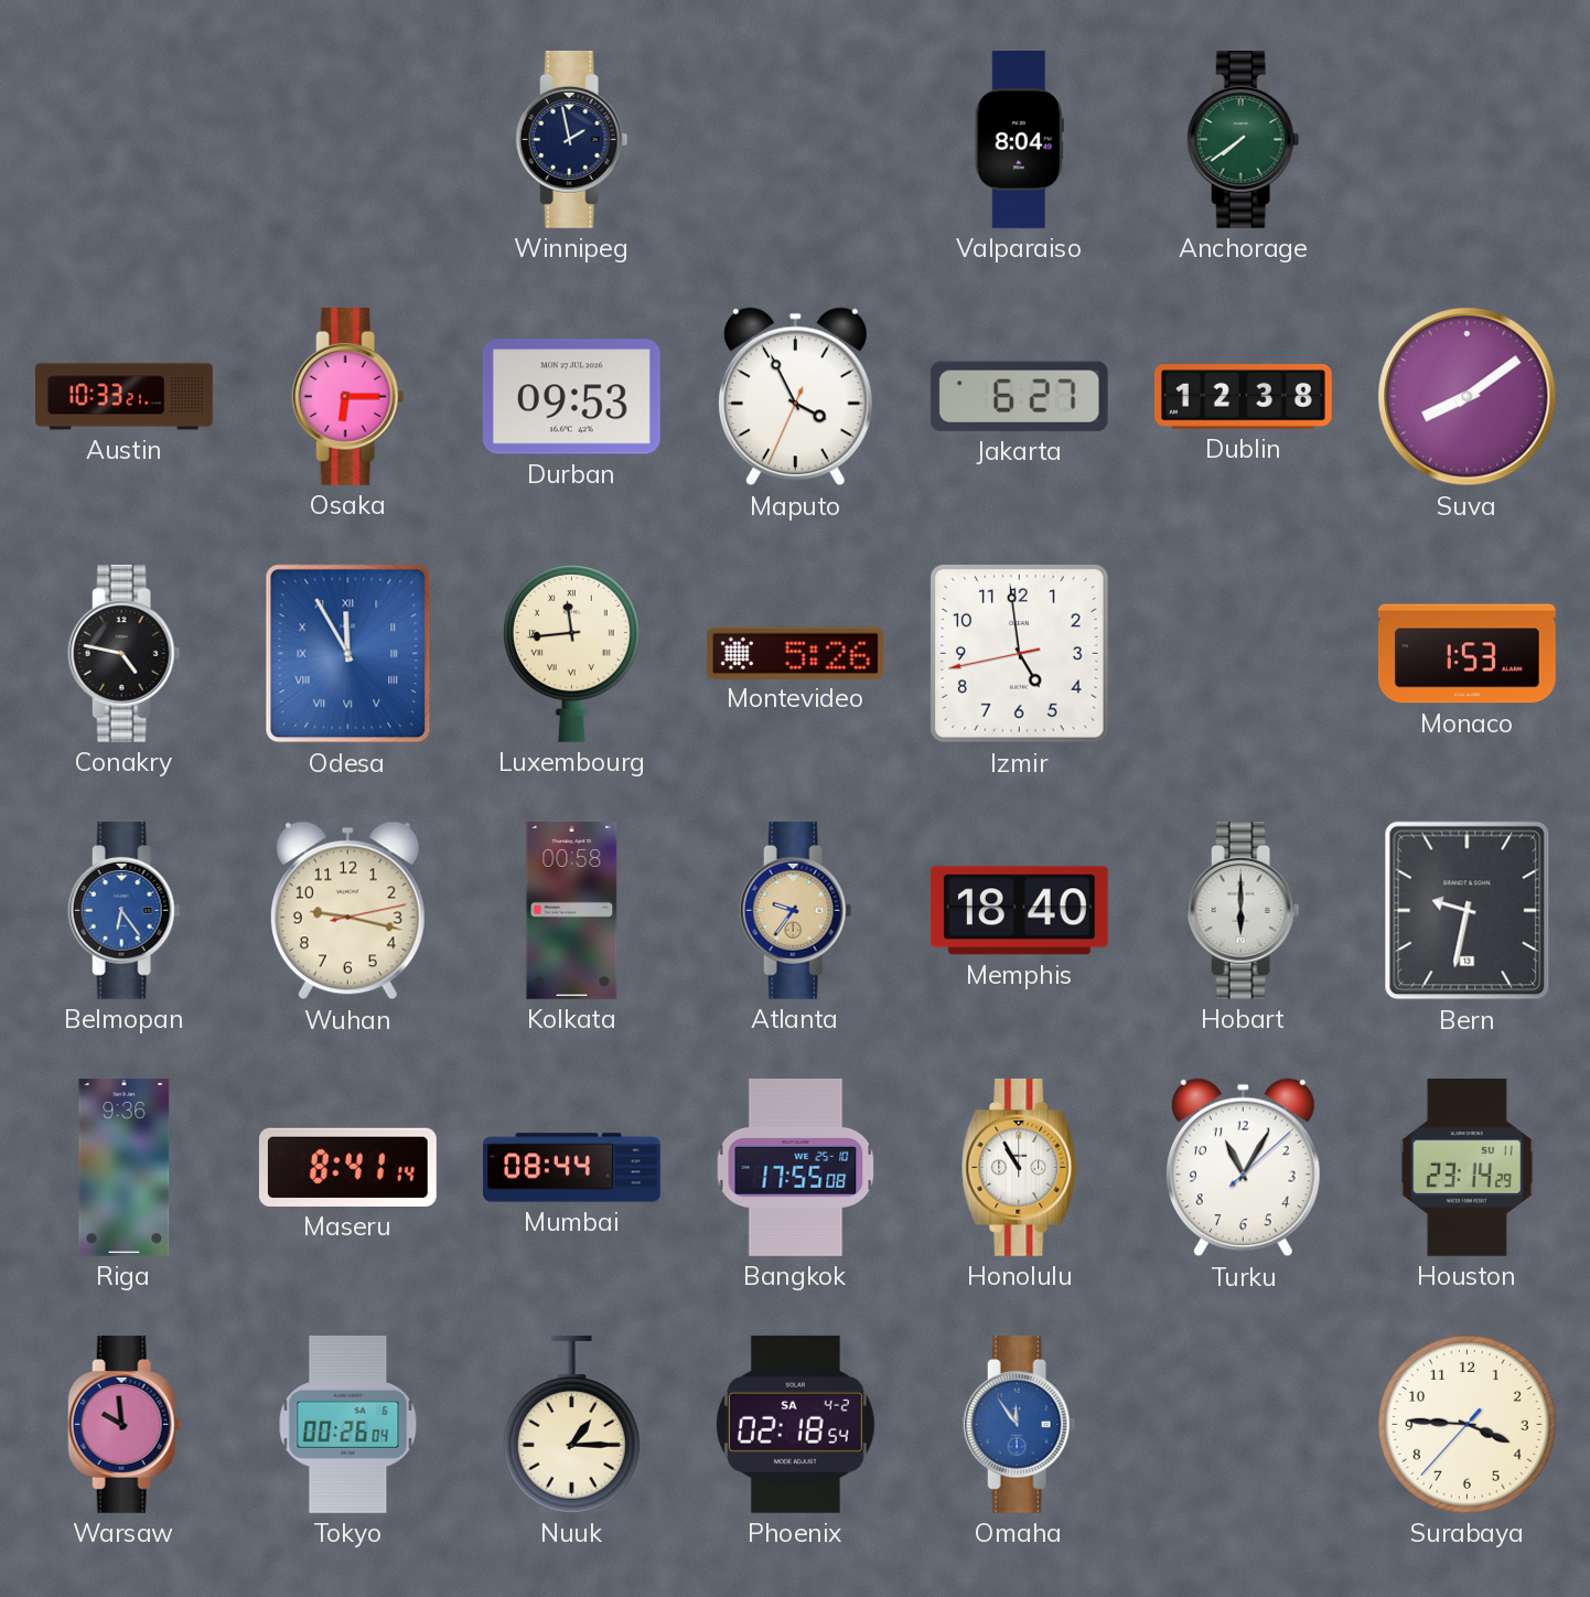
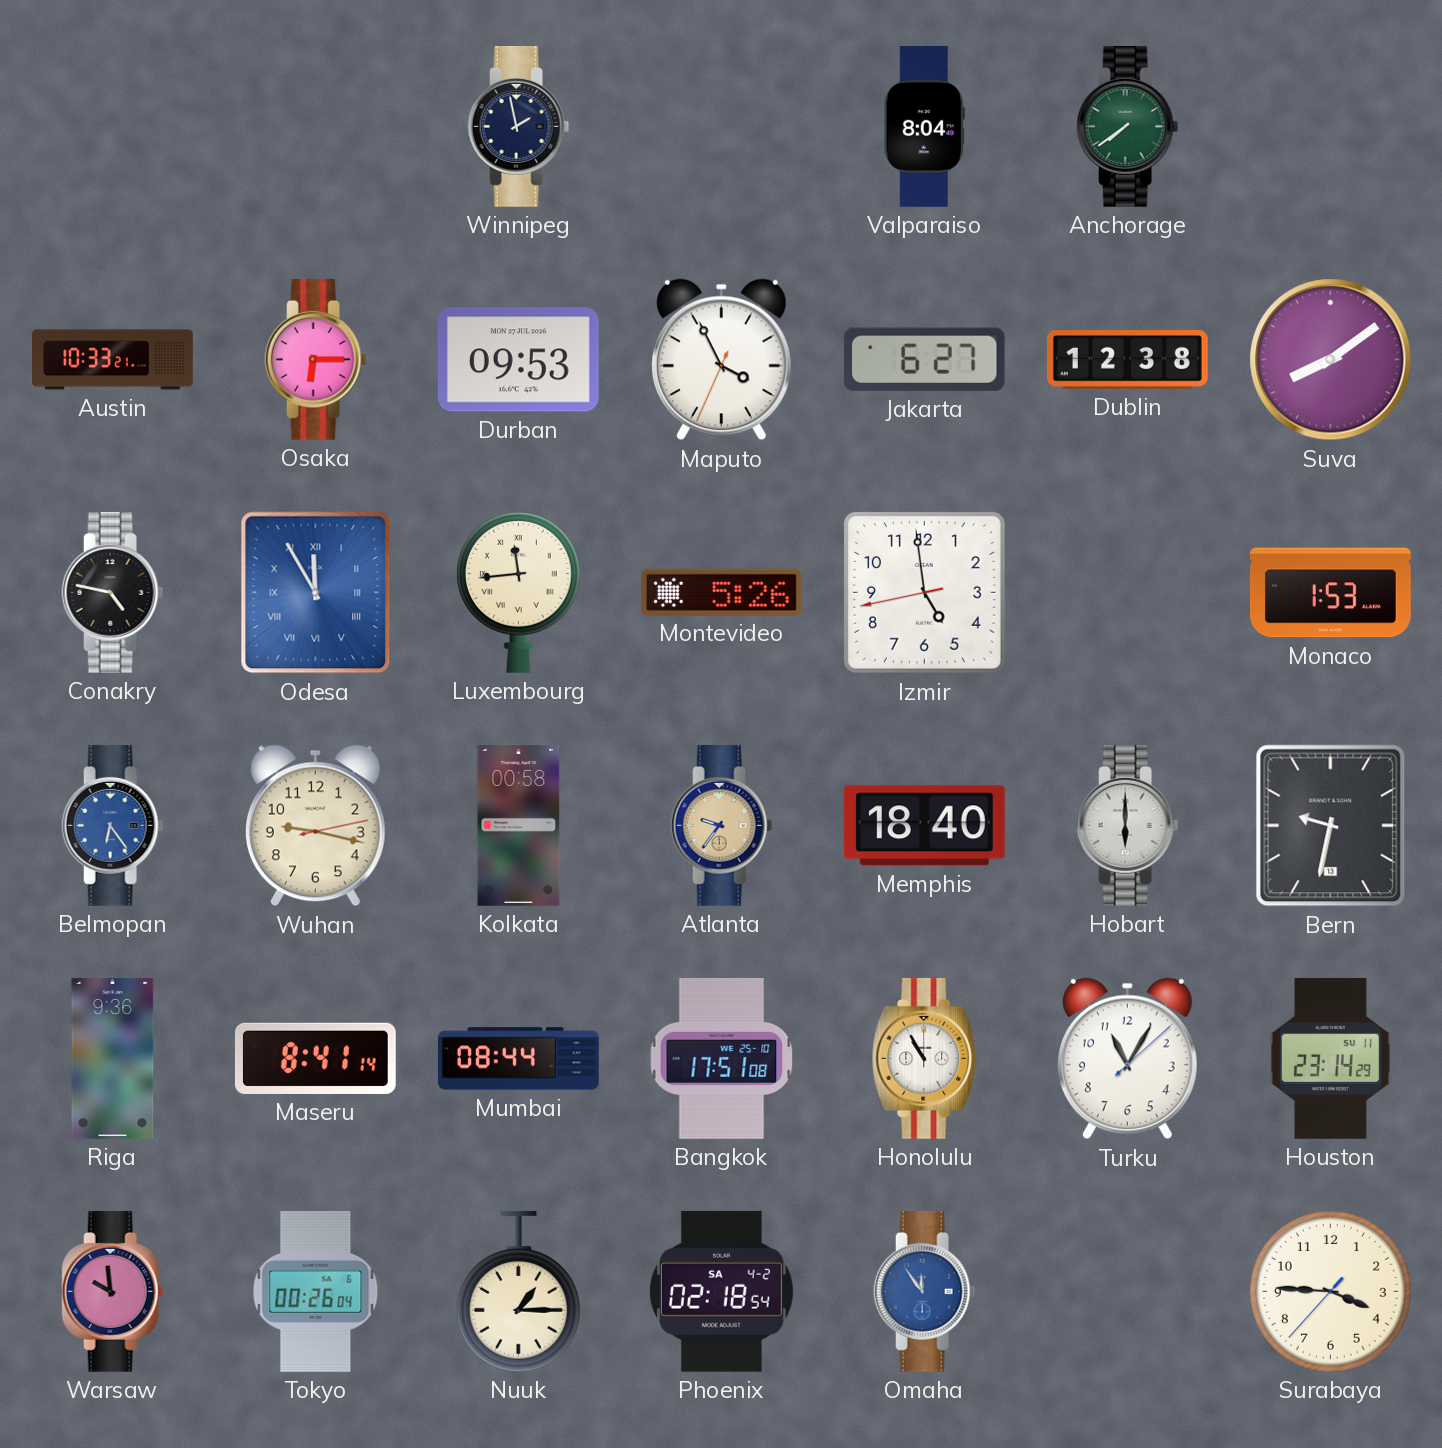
Bangkok: 17:55 -> 17:51
